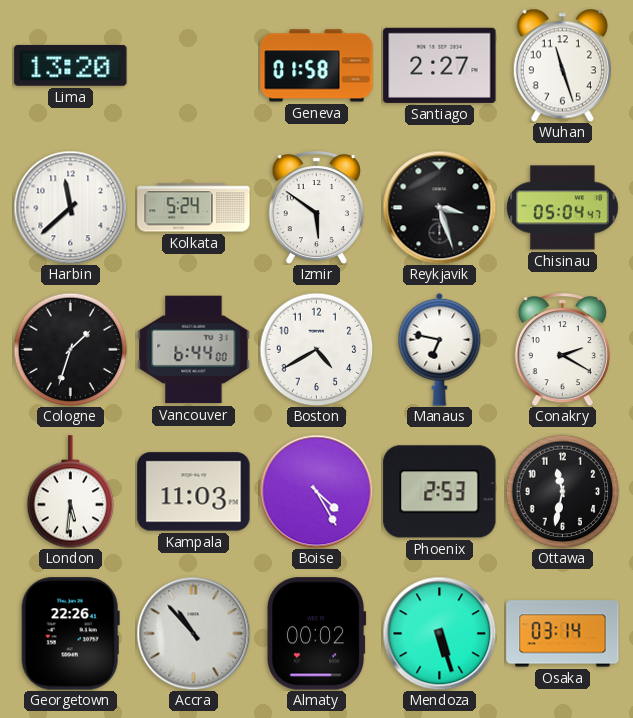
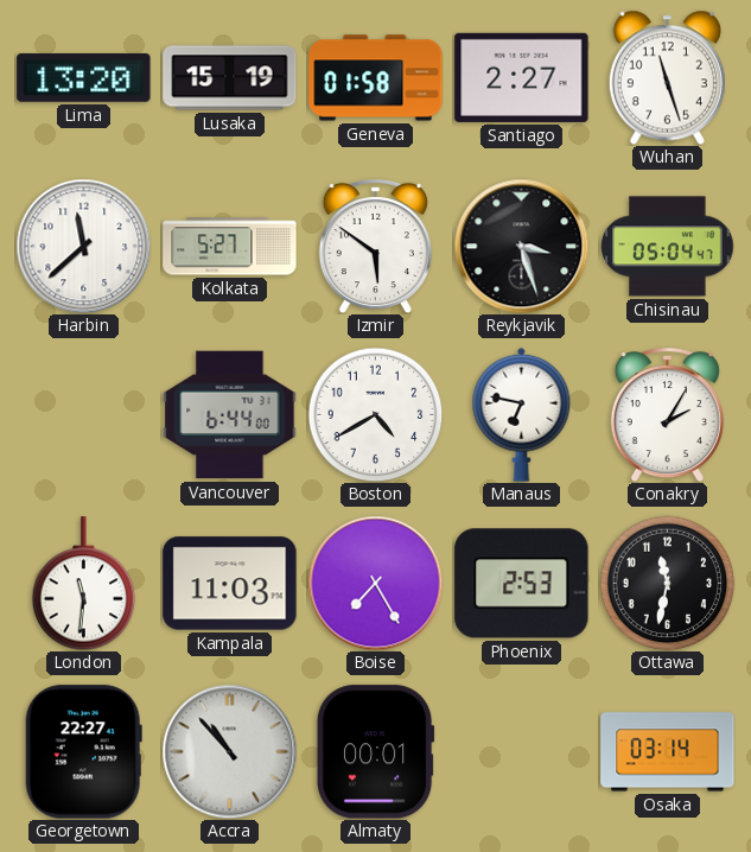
Lusaka: none -> 15:19
Kolkata: 5:24 -> 5:27
Cologne: 1:33 -> none
Conakry: 2:20 -> 2:05
London: 5:31 -> 11:31
Boise: 4:25 -> 7:25
Georgetown: 22:26 -> 22:27
Almaty: 00:02 -> 00:01
Mendoza: 5:27 -> none
